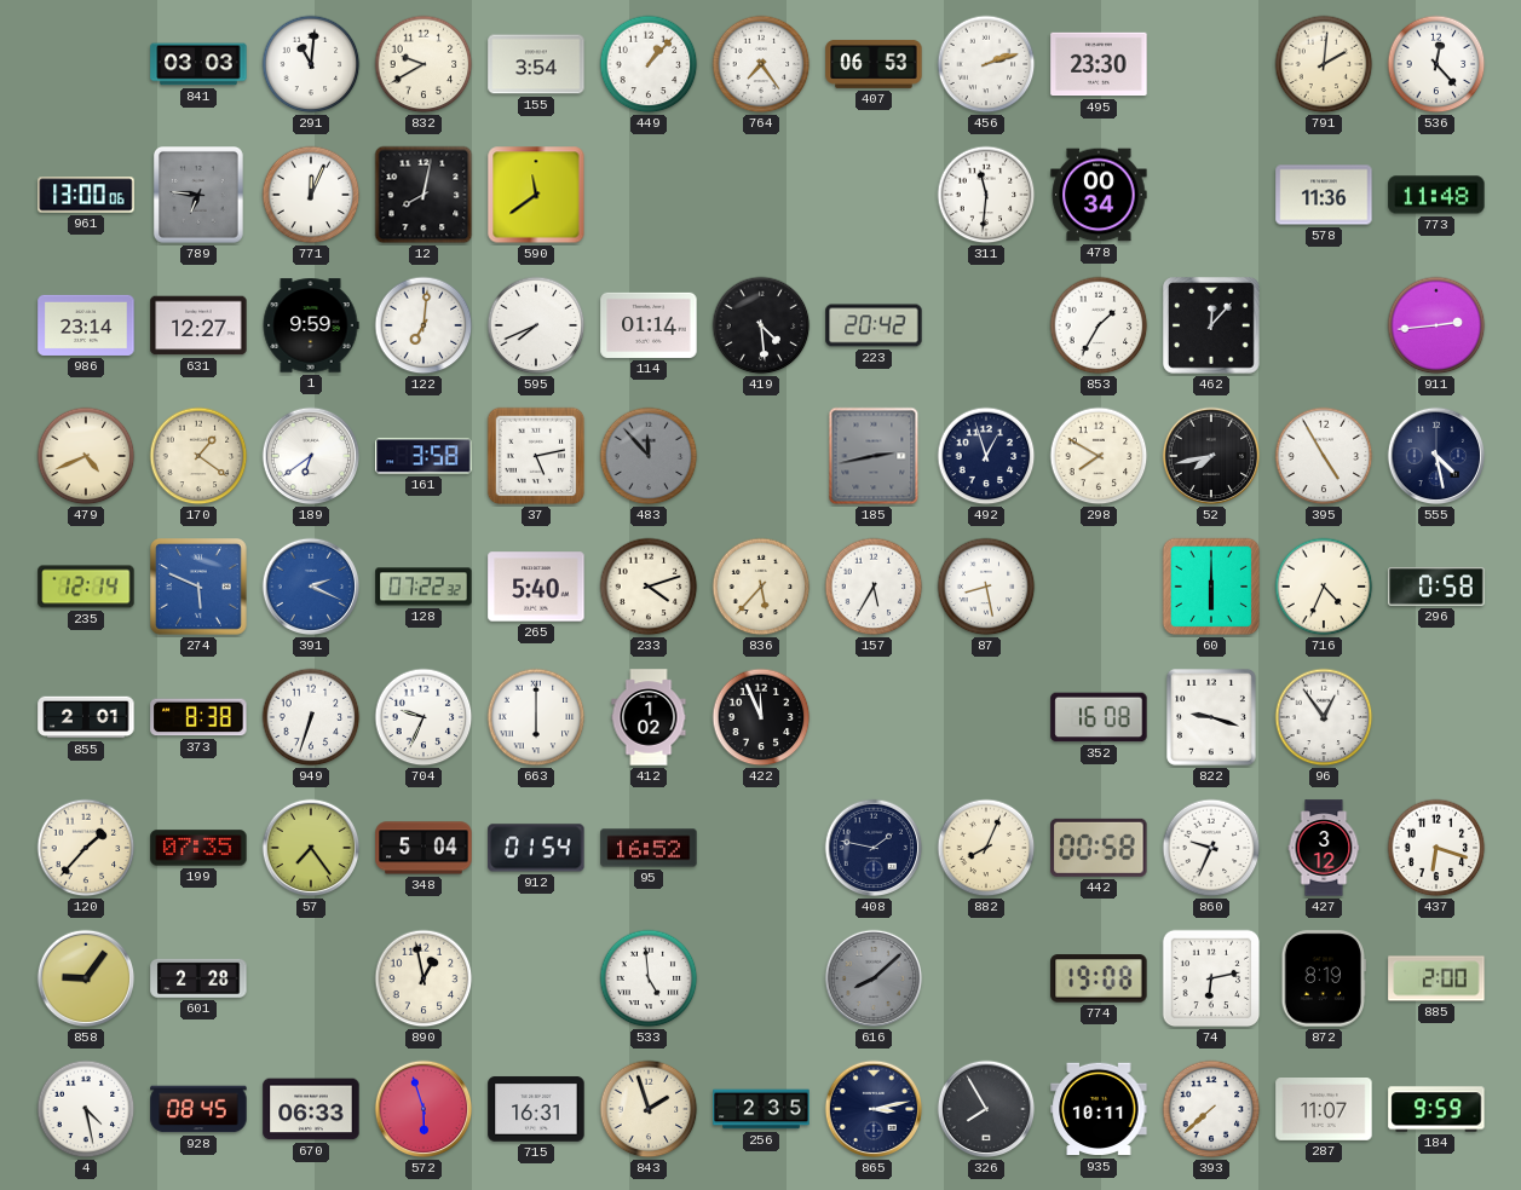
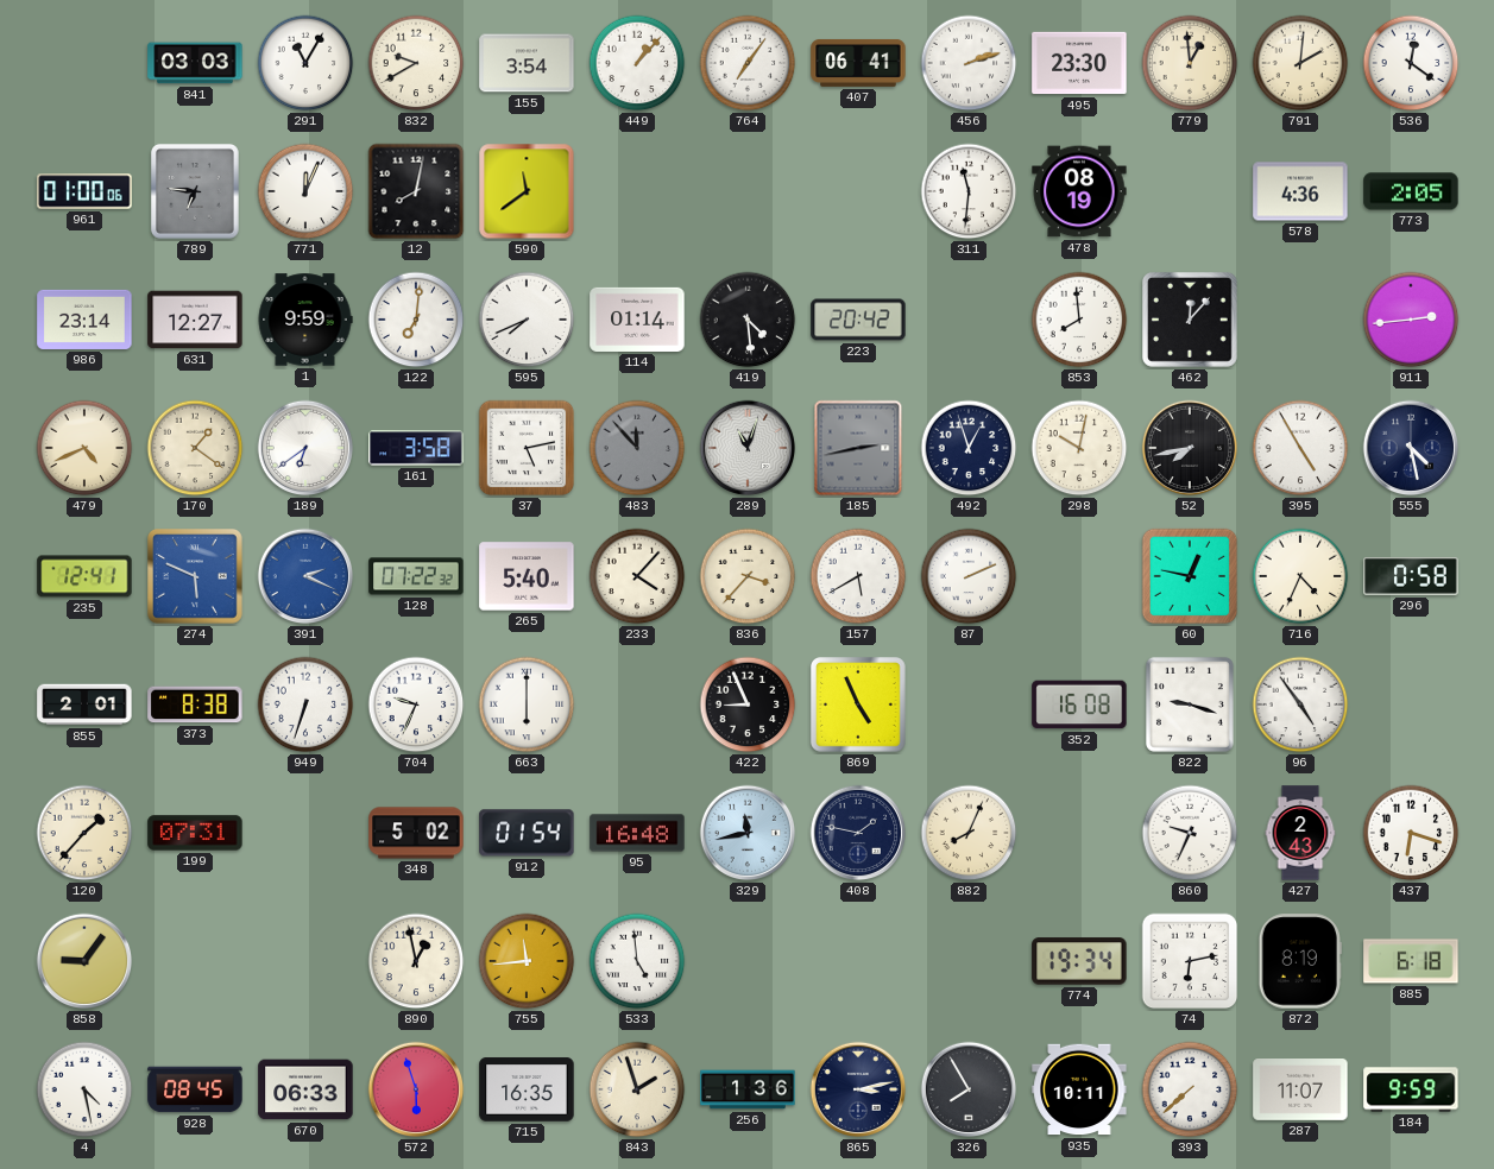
291: 11:01 -> 11:05
764: 7:24 -> 7:06
407: 06:53 -> 06:41
779: none -> 12:59
536: 12:23 -> 12:21
961: 13:00 -> 01:00
478: 00:34 -> 08:19
578: 11:36 -> 4:36
773: 11:48 -> 2:05
853: 1:35 -> 7:59
289: none -> 11:03
298: 7:50 -> 10:02
235: 12:14 -> 12:41
233: 4:12 -> 4:07
836: 5:37 -> 3:37
157: 5:35 -> 5:40
87: 8:28 -> 2:11
60: 6:00 -> 12:47
412: 1:02 -> none
422: 11:56 -> 8:56
869: none -> 4:56
96: 12:54 -> 4:54
199: 07:35 -> 07:31
57: 7:24 -> none
348: 5:04 -> 5:02
95: 16:52 -> 16:48
329: none -> 11:43
442: 00:58 -> none
427: 3:12 -> 2:43
601: 2:28 -> none
755: none -> 11:44
616: 8:08 -> none
774: 19:08 -> 19:34
885: 2:00 -> 6:18
715: 16:31 -> 16:35
256: 2:35 -> 1:36
